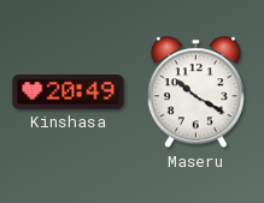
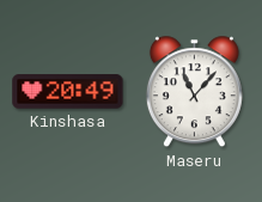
Maseru: 10:20 -> 11:07
